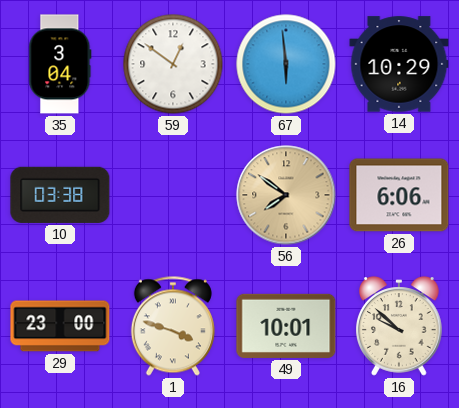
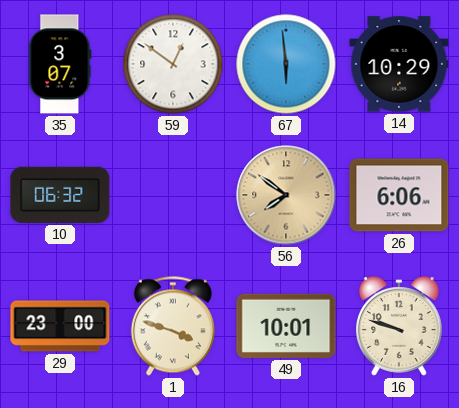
35: 3:04 -> 3:07
10: 03:38 -> 06:32
16: 9:52 -> 9:48
